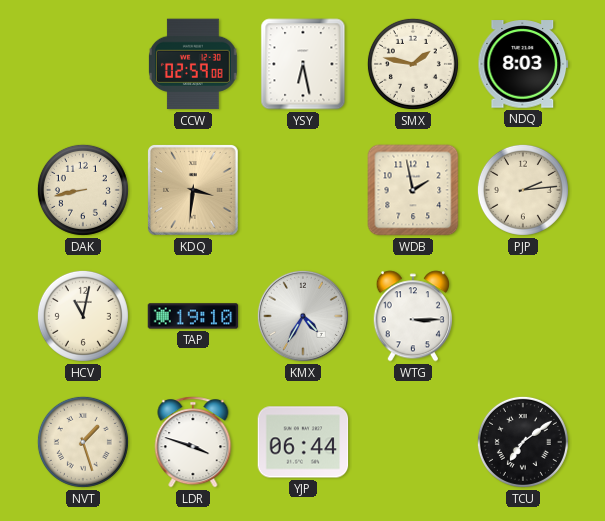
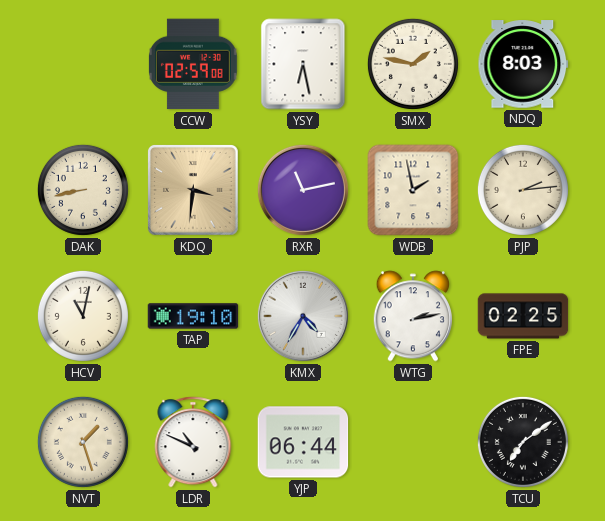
RXR: none -> 11:13
WTG: 3:15 -> 2:13
FPE: none -> 02:25
LDR: 3:48 -> 10:49
